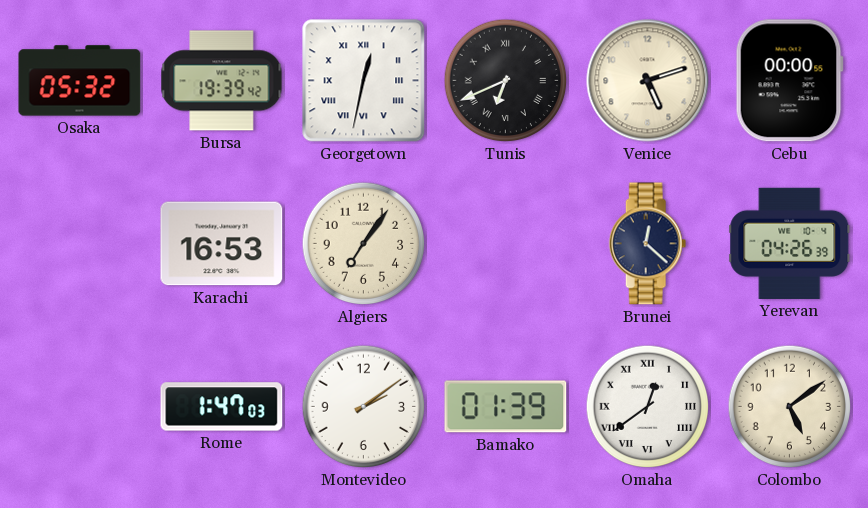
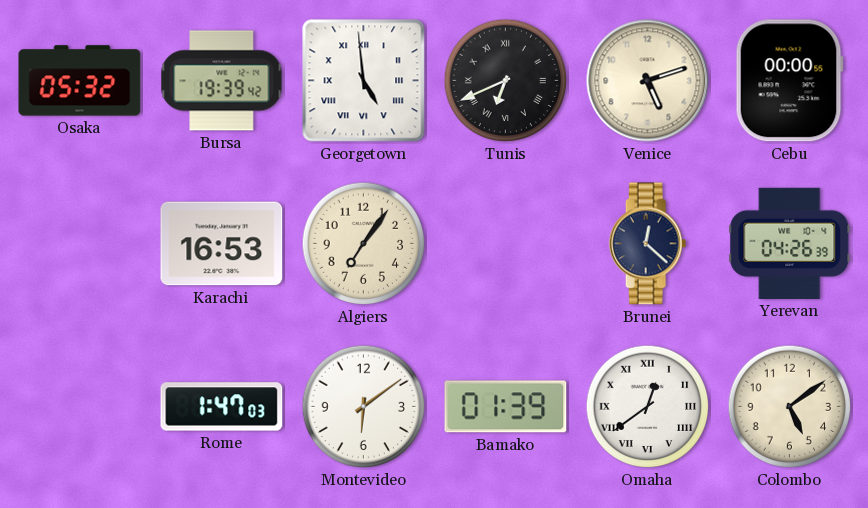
Georgetown: 12:32 -> 4:59
Montevideo: 2:09 -> 6:09
